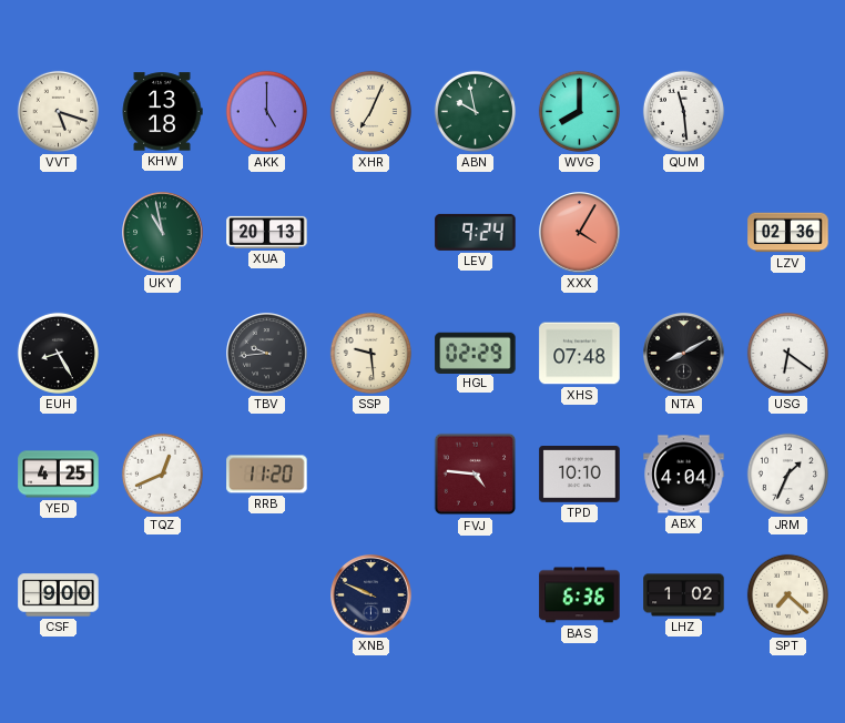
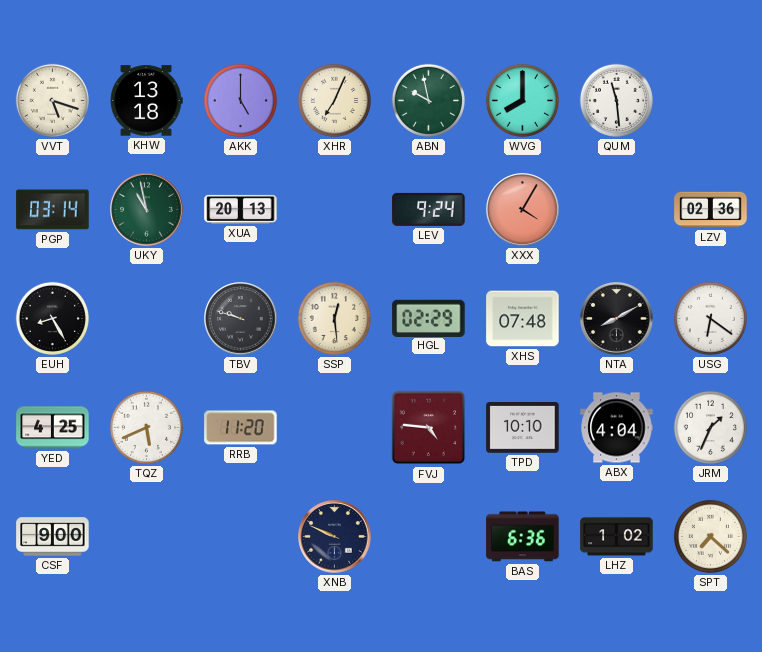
PGP: none -> 03:14
TBV: 9:44 -> 9:48
SSP: 9:29 -> 12:29
TQZ: 12:41 -> 5:41
